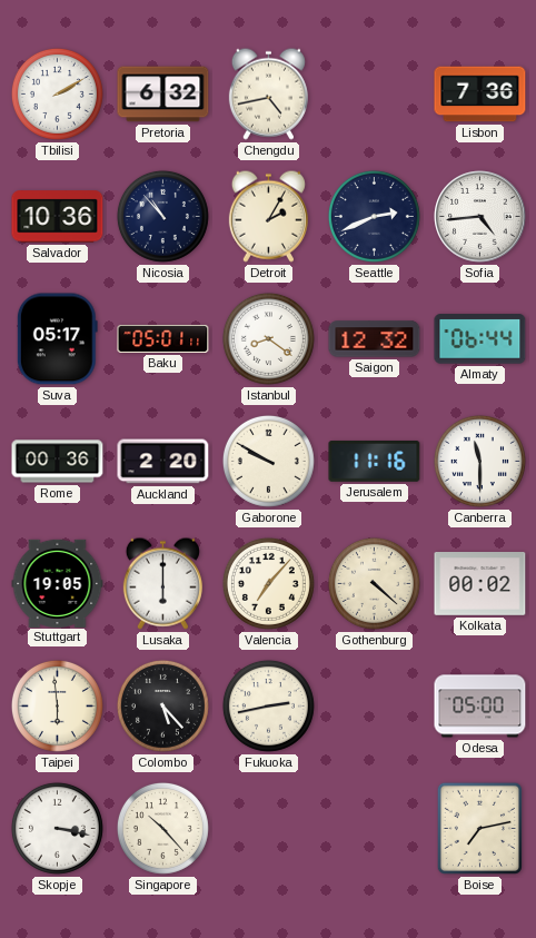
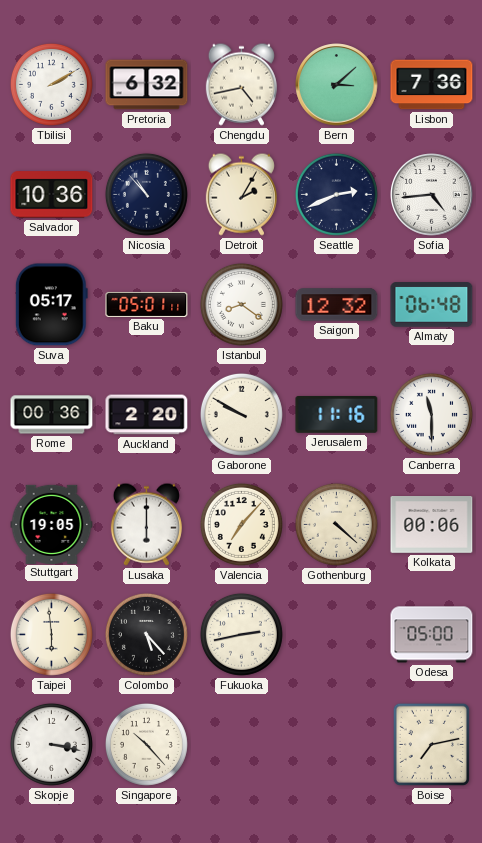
Bern: none -> 3:08
Almaty: 06:44 -> 06:48
Kolkata: 00:02 -> 00:06
